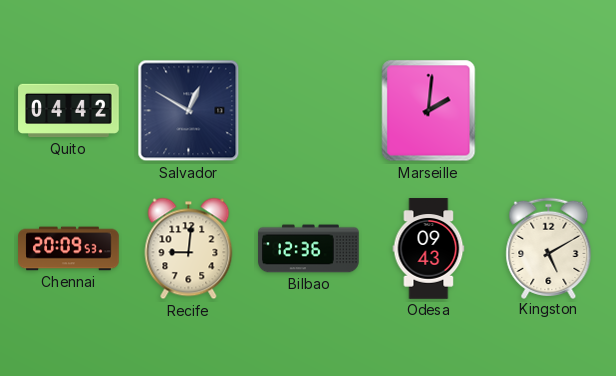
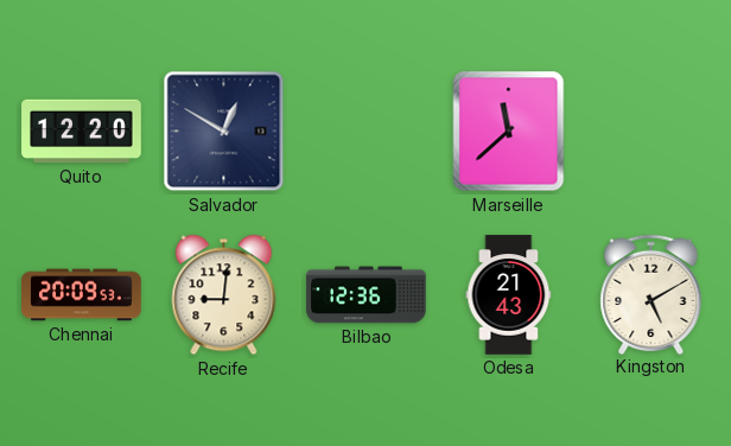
Quito: 04:42 -> 12:20
Marseille: 2:01 -> 11:38
Odesa: 09:43 -> 21:43
